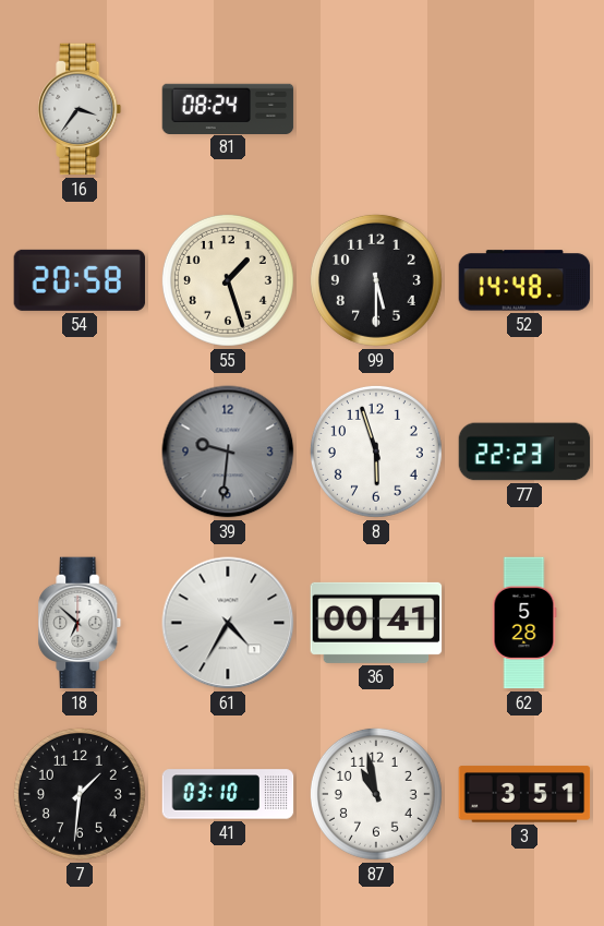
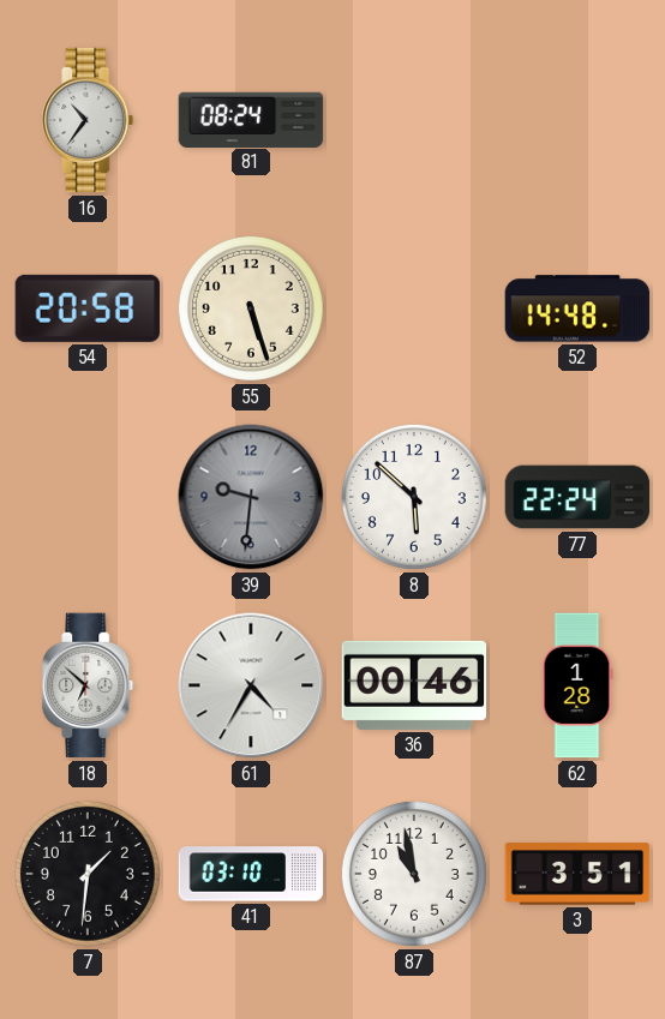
16: 3:36 -> 10:36
55: 1:27 -> 5:27
99: 5:30 -> none
8: 5:57 -> 5:52
77: 22:23 -> 22:24
36: 00:41 -> 00:46
62: 5:28 -> 1:28
